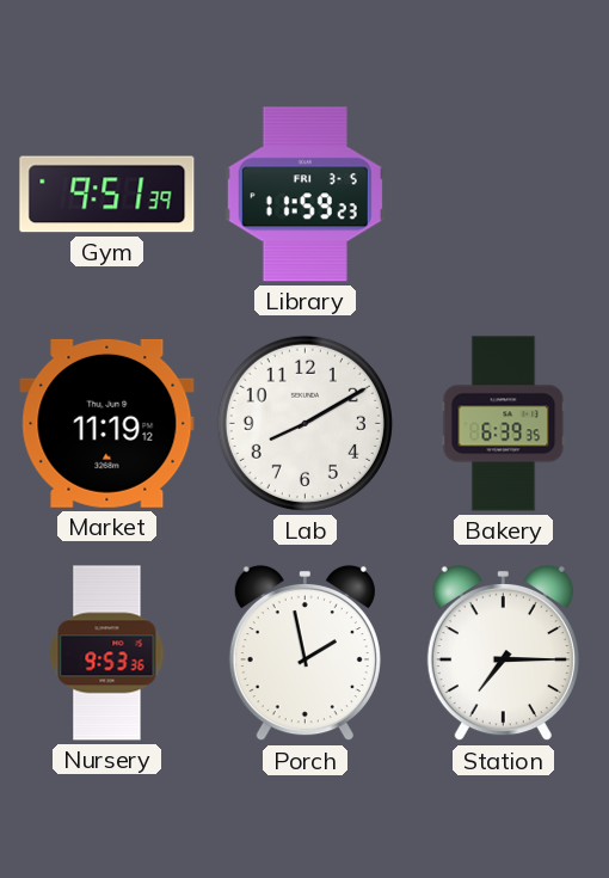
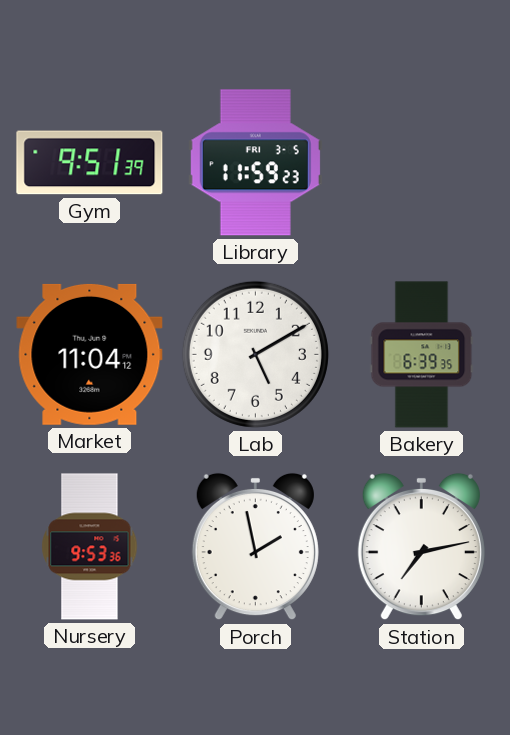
Market: 11:19 -> 11:04
Lab: 8:10 -> 5:10
Station: 7:15 -> 7:13
